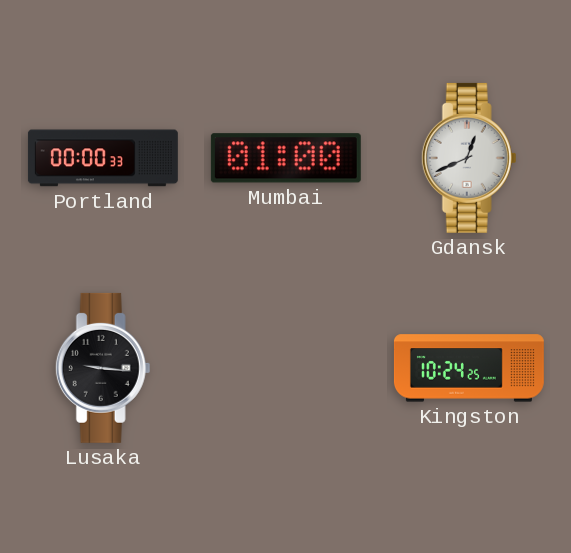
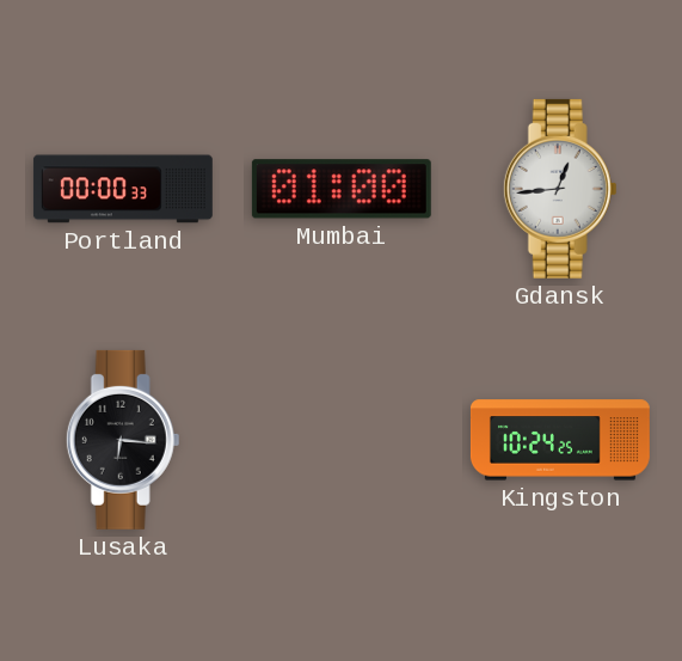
Gdansk: 12:41 -> 12:44
Lusaka: 9:16 -> 6:16
